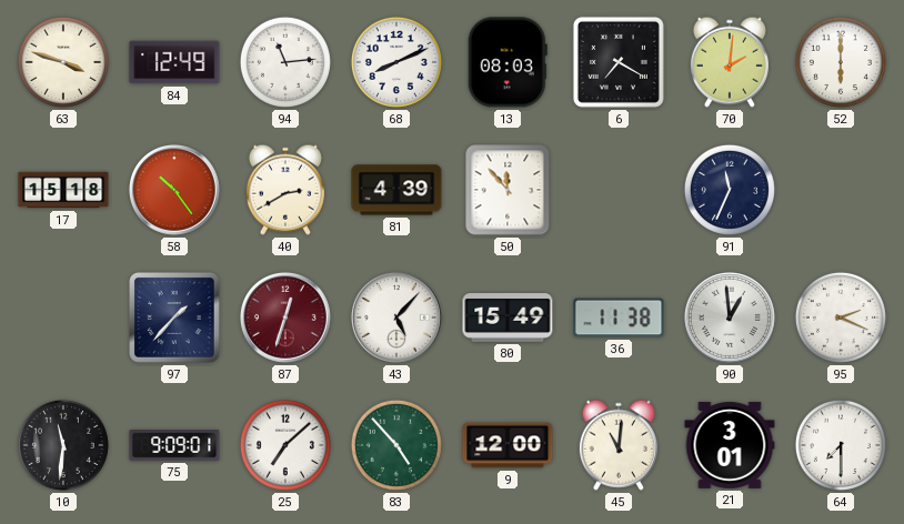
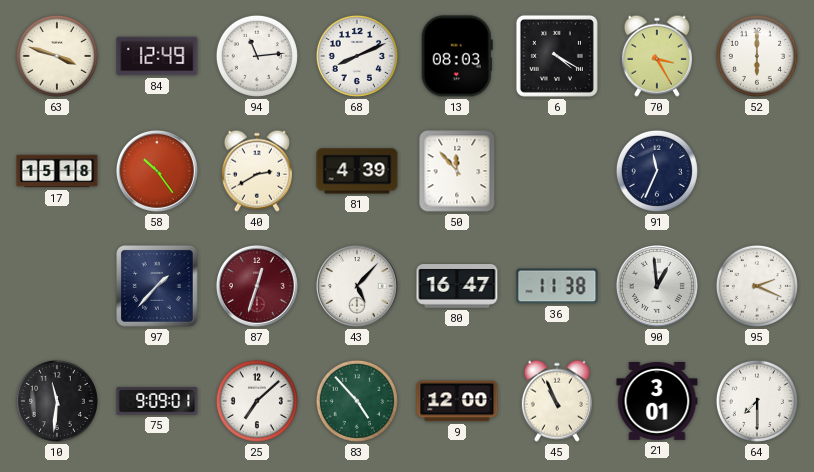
6: 7:20 -> 4:20
70: 2:01 -> 3:25
80: 15:49 -> 16:47
45: 11:01 -> 10:56
